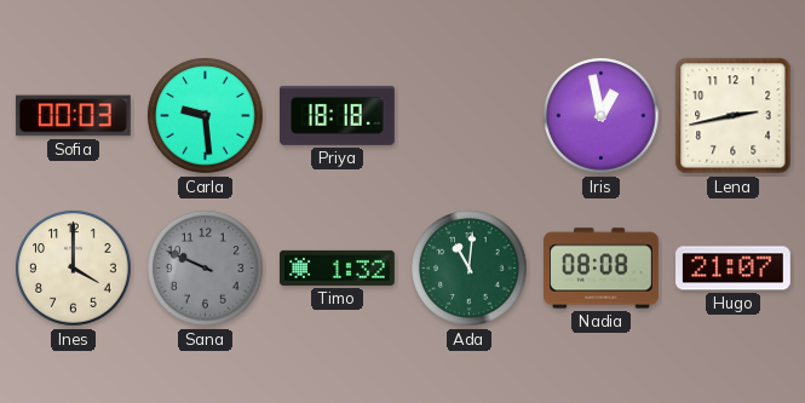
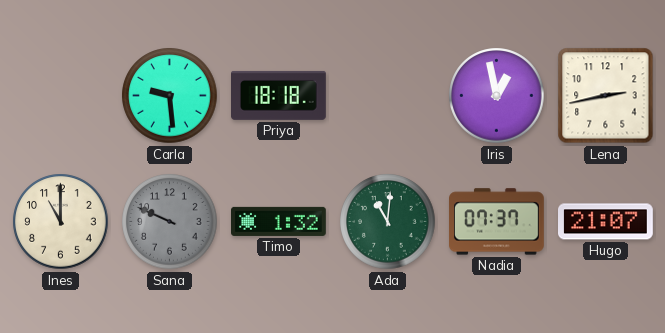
Sofia: 00:03 -> none
Ines: 4:00 -> 11:00
Nadia: 08:08 -> 07:37
